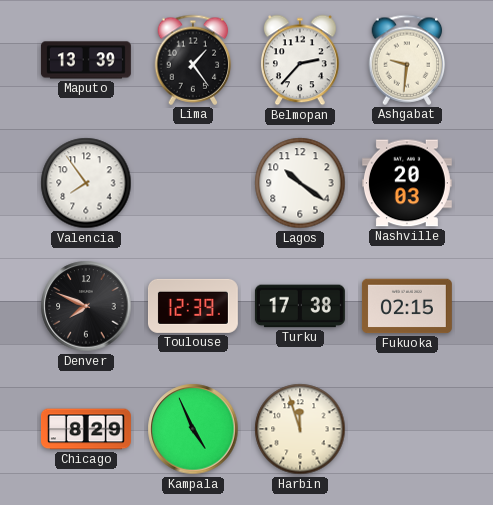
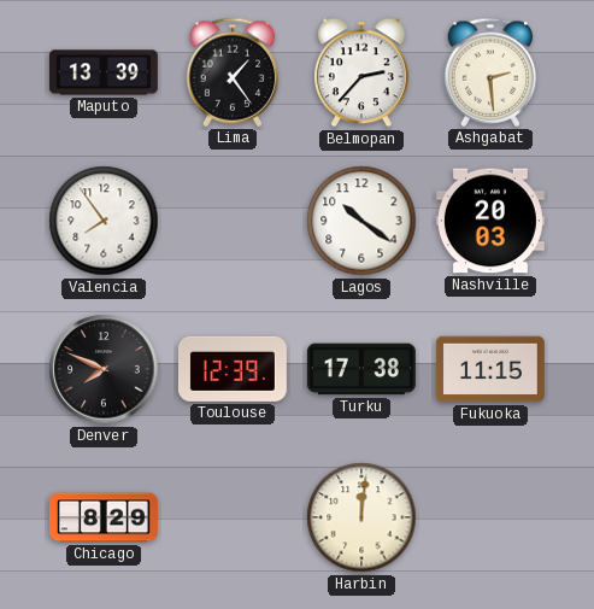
Ashgabat: 9:31 -> 2:29
Fukuoka: 02:15 -> 11:15
Kampala: 4:56 -> none
Harbin: 11:57 -> 12:01
